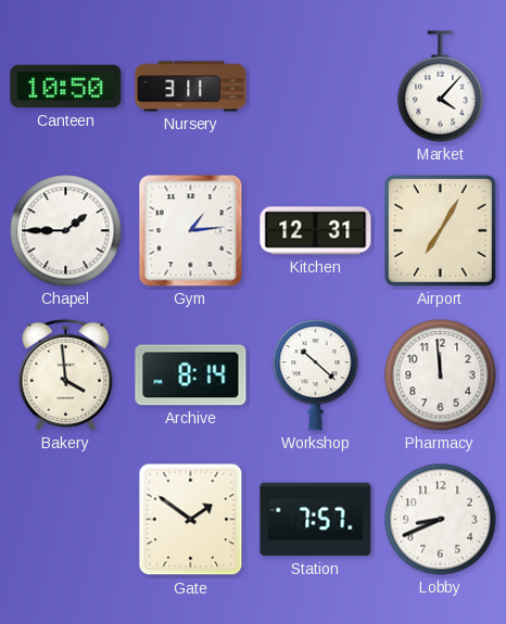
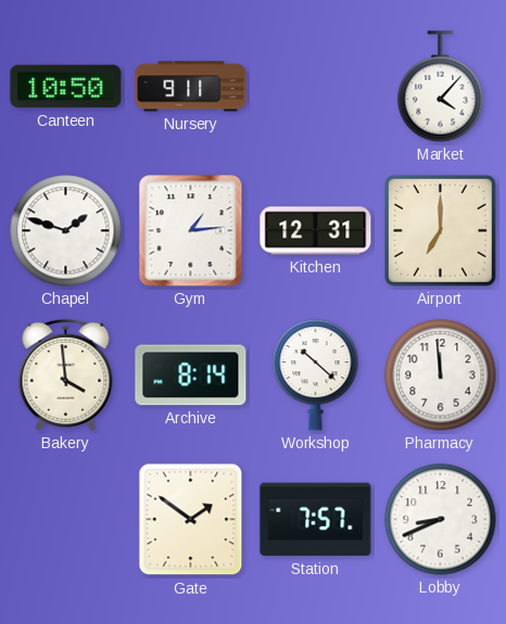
Nursery: 3:11 -> 9:11
Chapel: 1:45 -> 1:48
Airport: 7:05 -> 7:00
